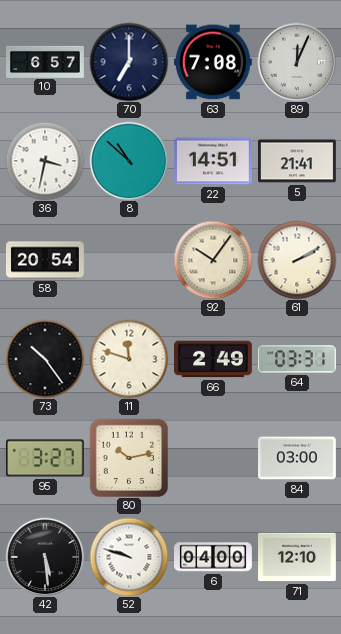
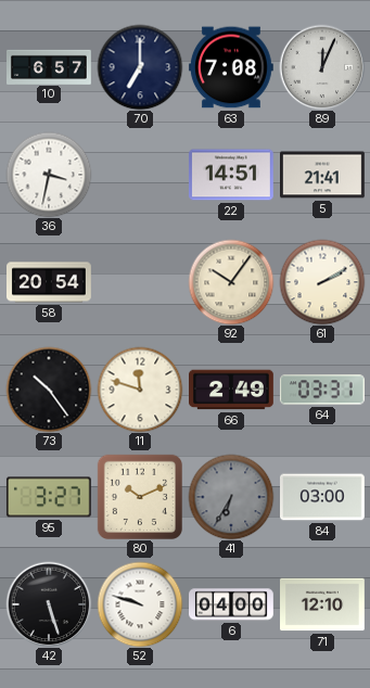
8: 10:52 -> none
80: 10:13 -> 10:11
41: none -> 6:35
42: 5:29 -> 5:27
